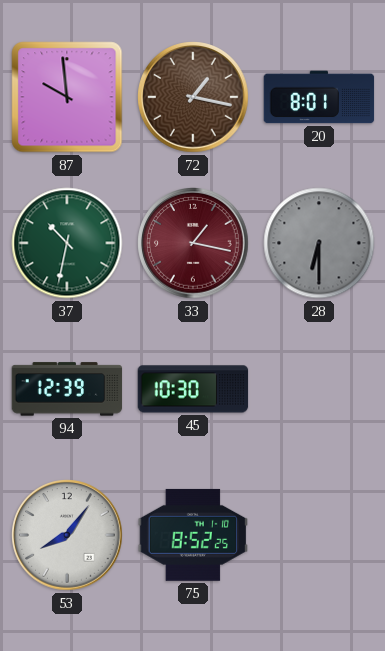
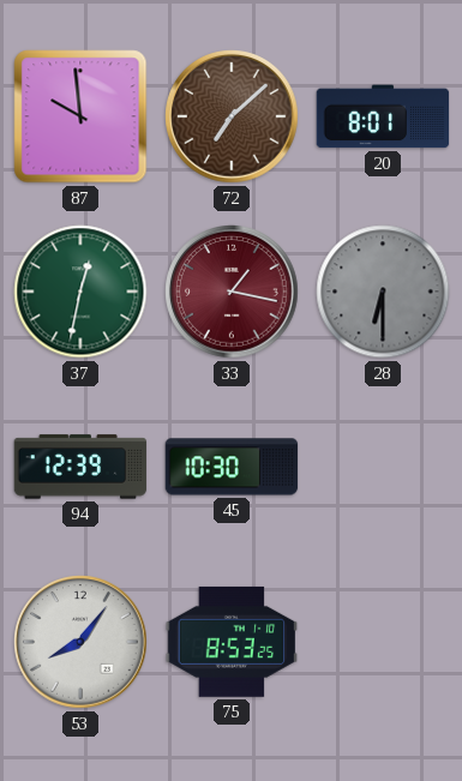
72: 1:17 -> 7:08
37: 10:32 -> 12:32
75: 8:52 -> 8:53
